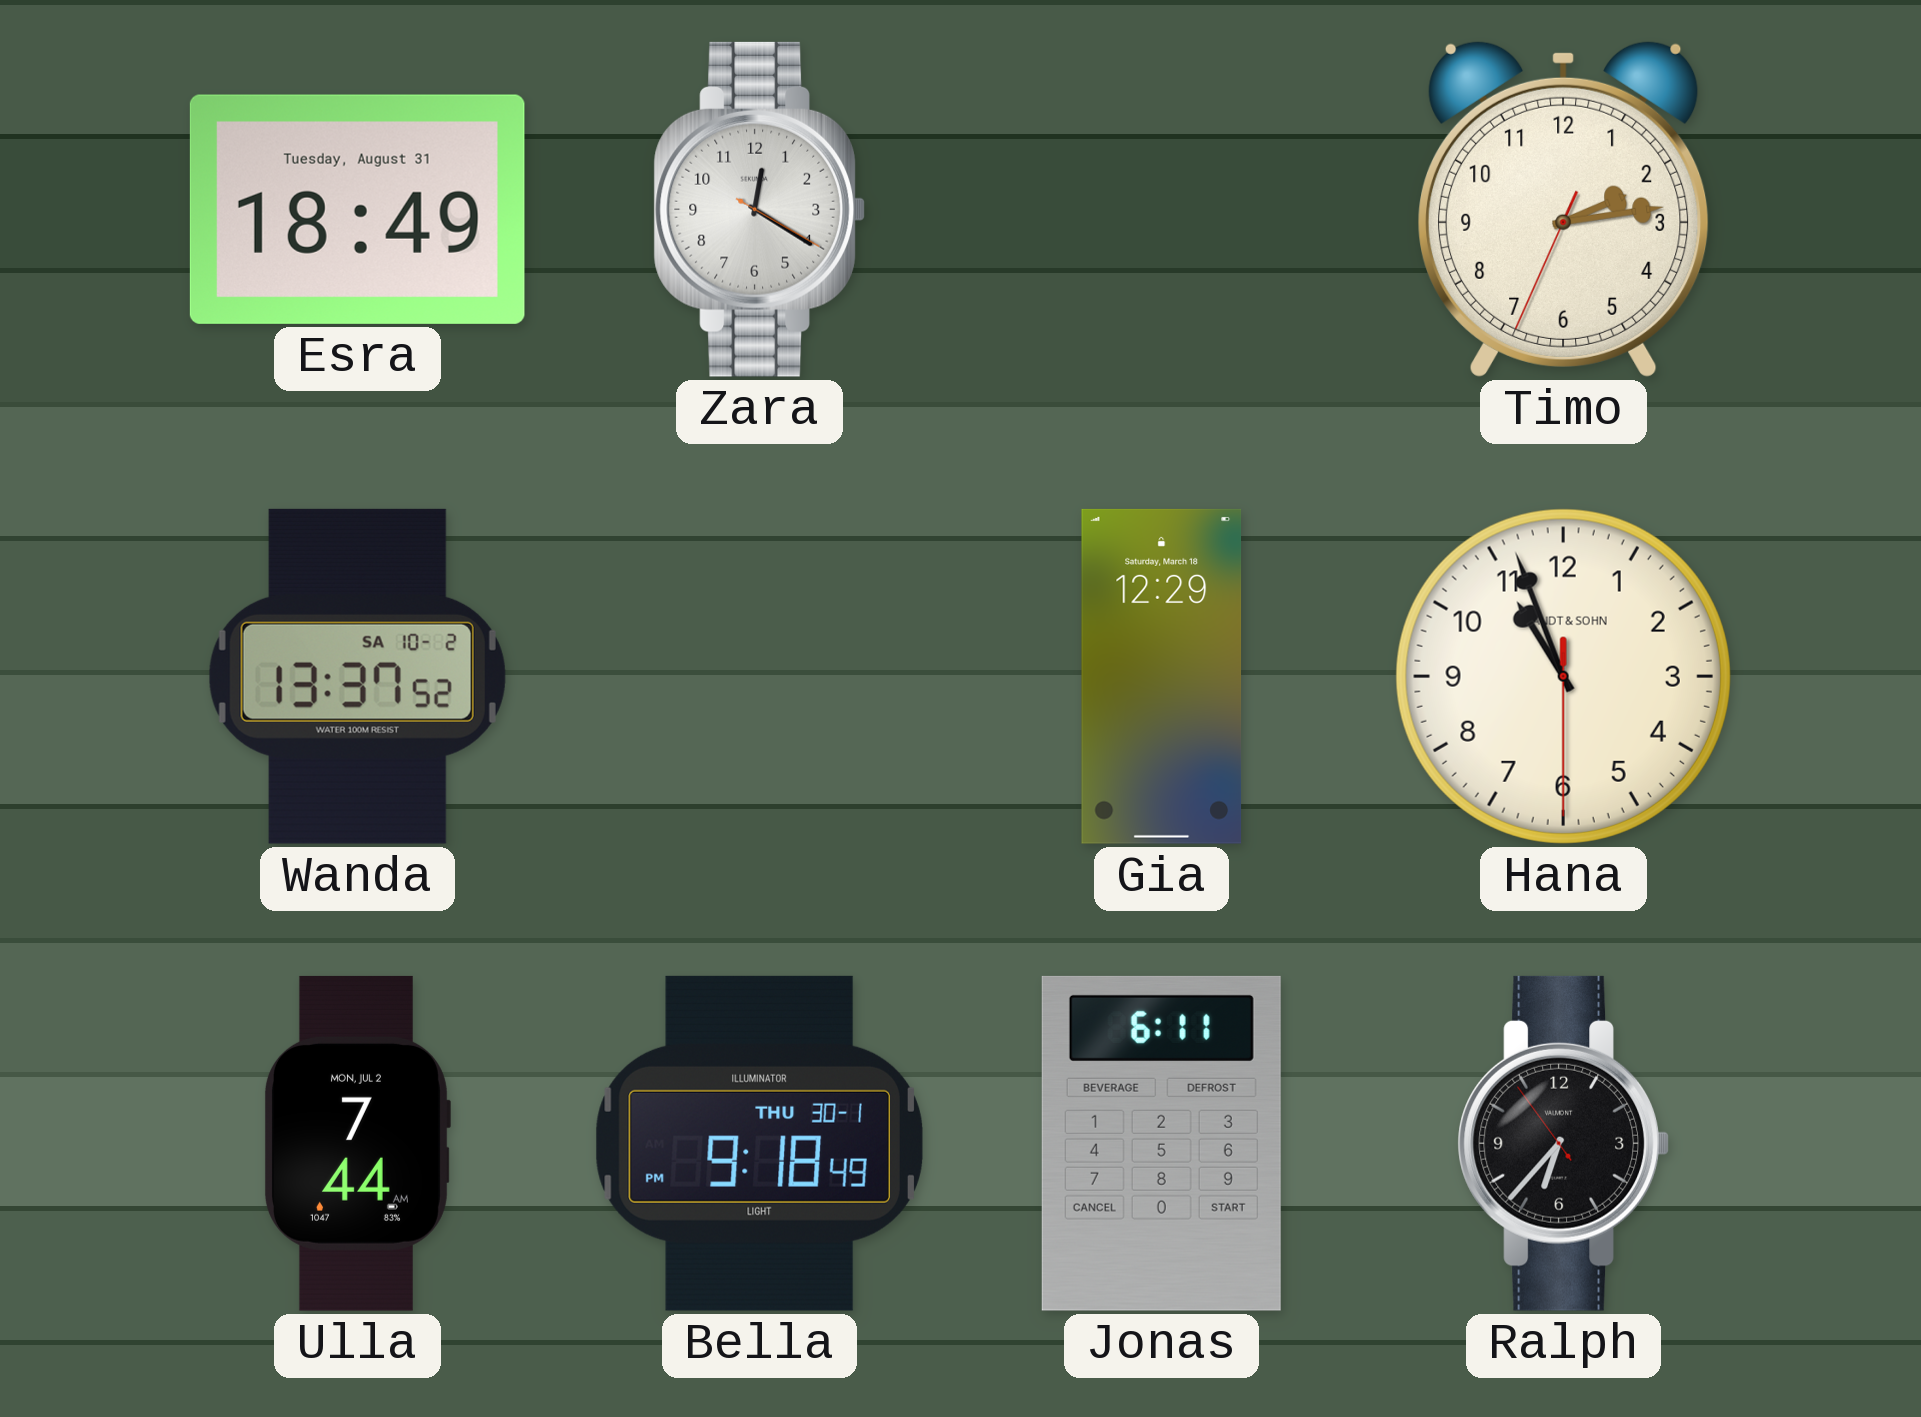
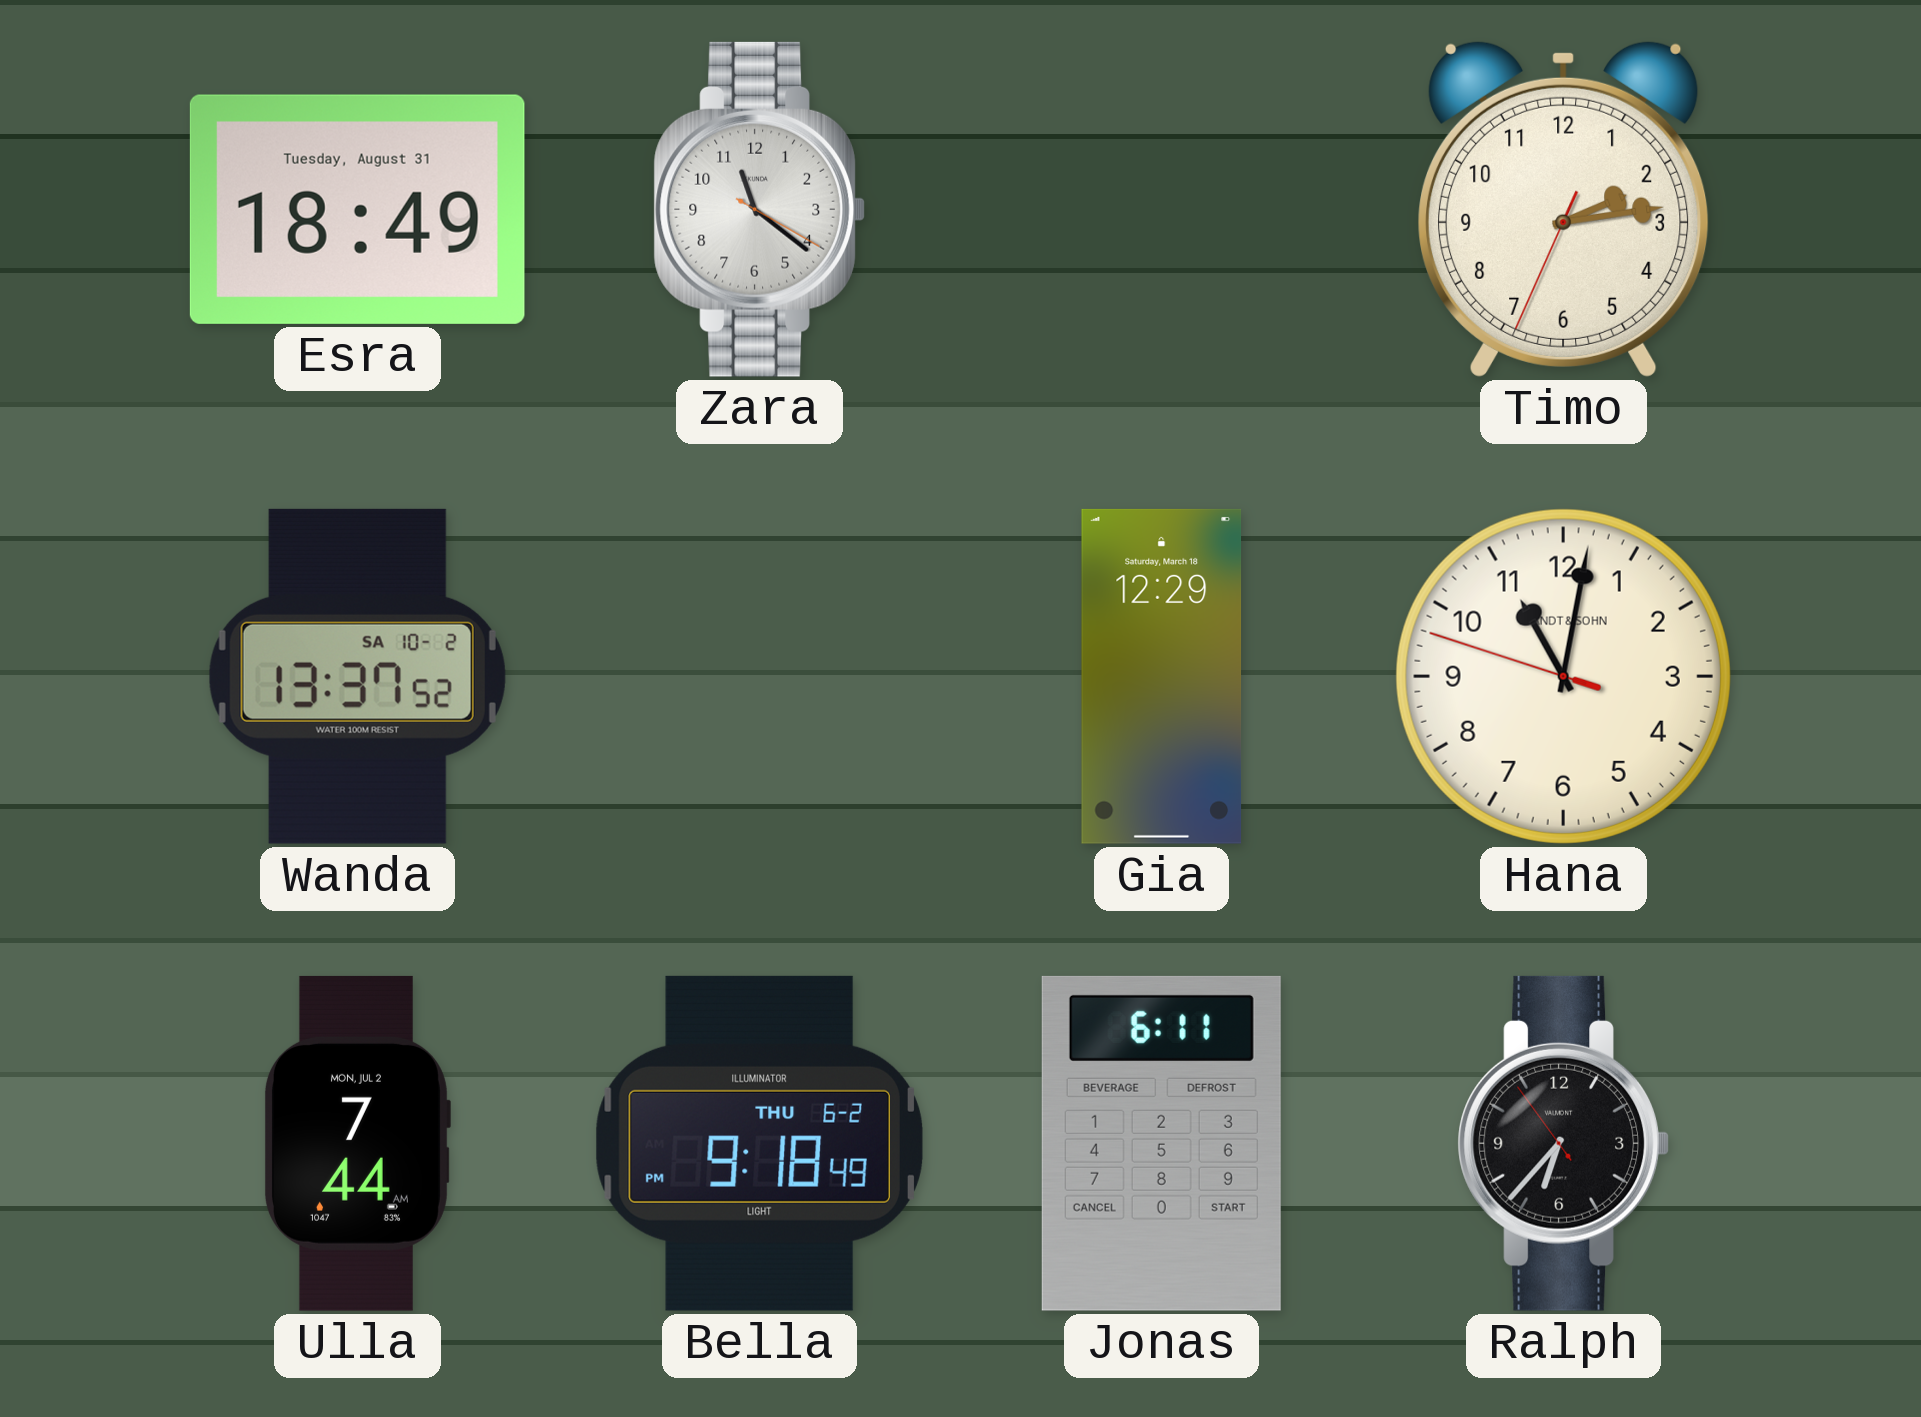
Zara: 12:20 -> 11:21
Hana: 10:56 -> 11:01
Bella date: THU 30-1 -> THU 6-2
